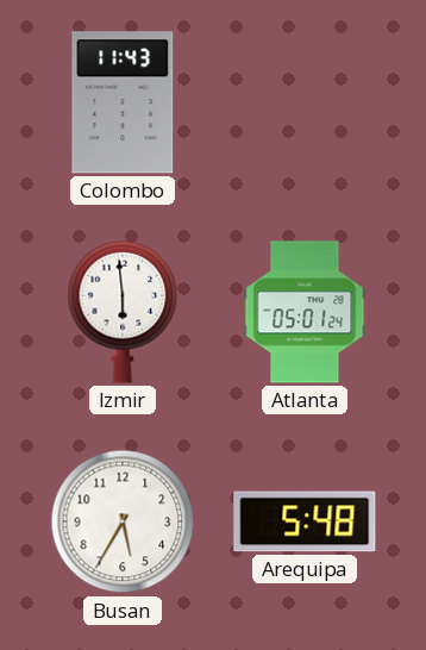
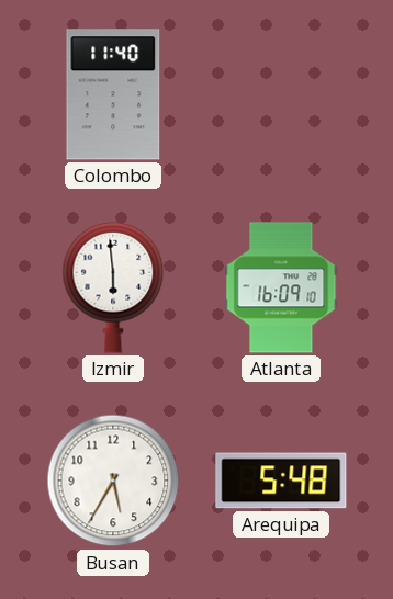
Colombo: 11:43 -> 11:40
Atlanta: 05:01 -> 16:09
